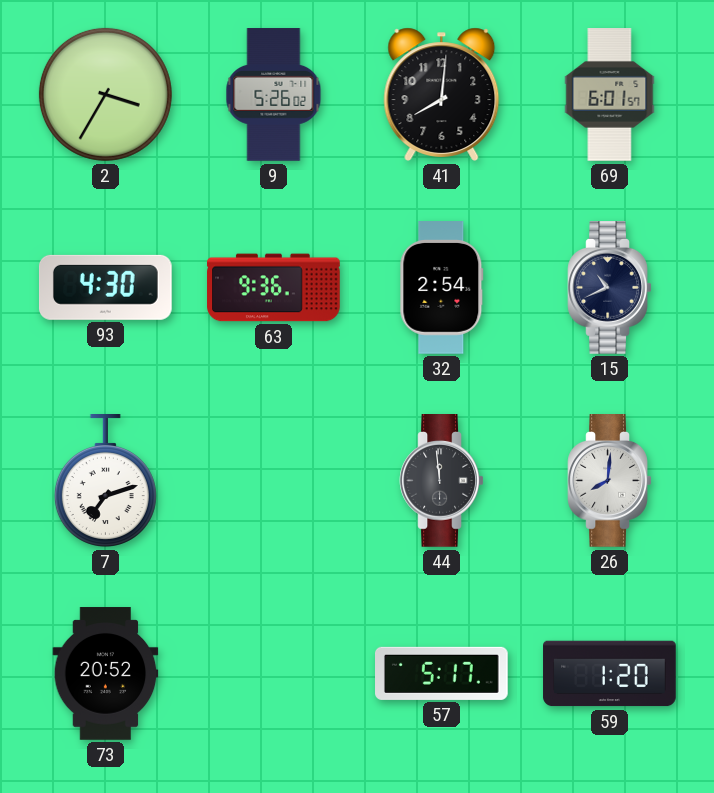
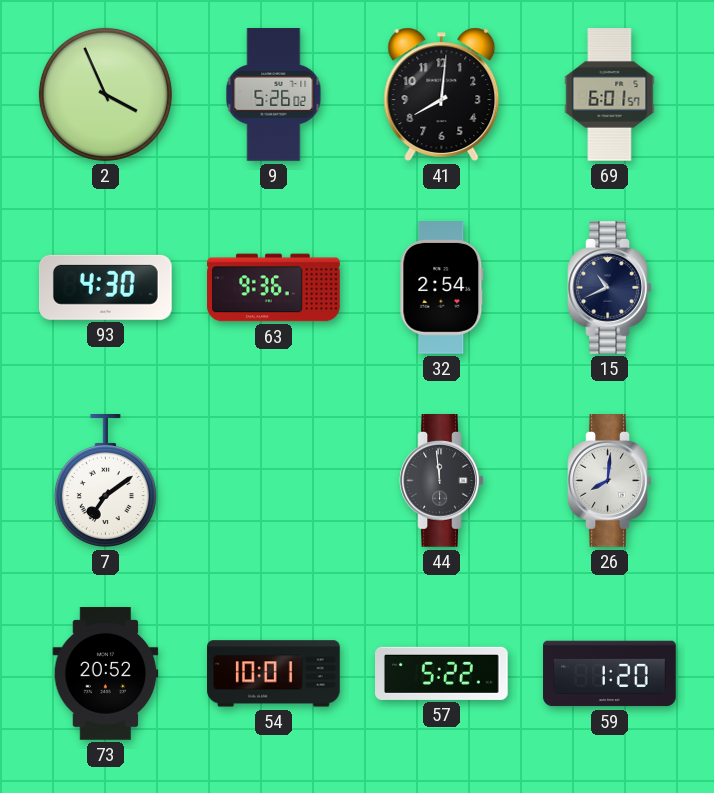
2: 3:35 -> 3:56
7: 7:12 -> 7:09
54: none -> 10:01
57: 5:17 -> 5:22
